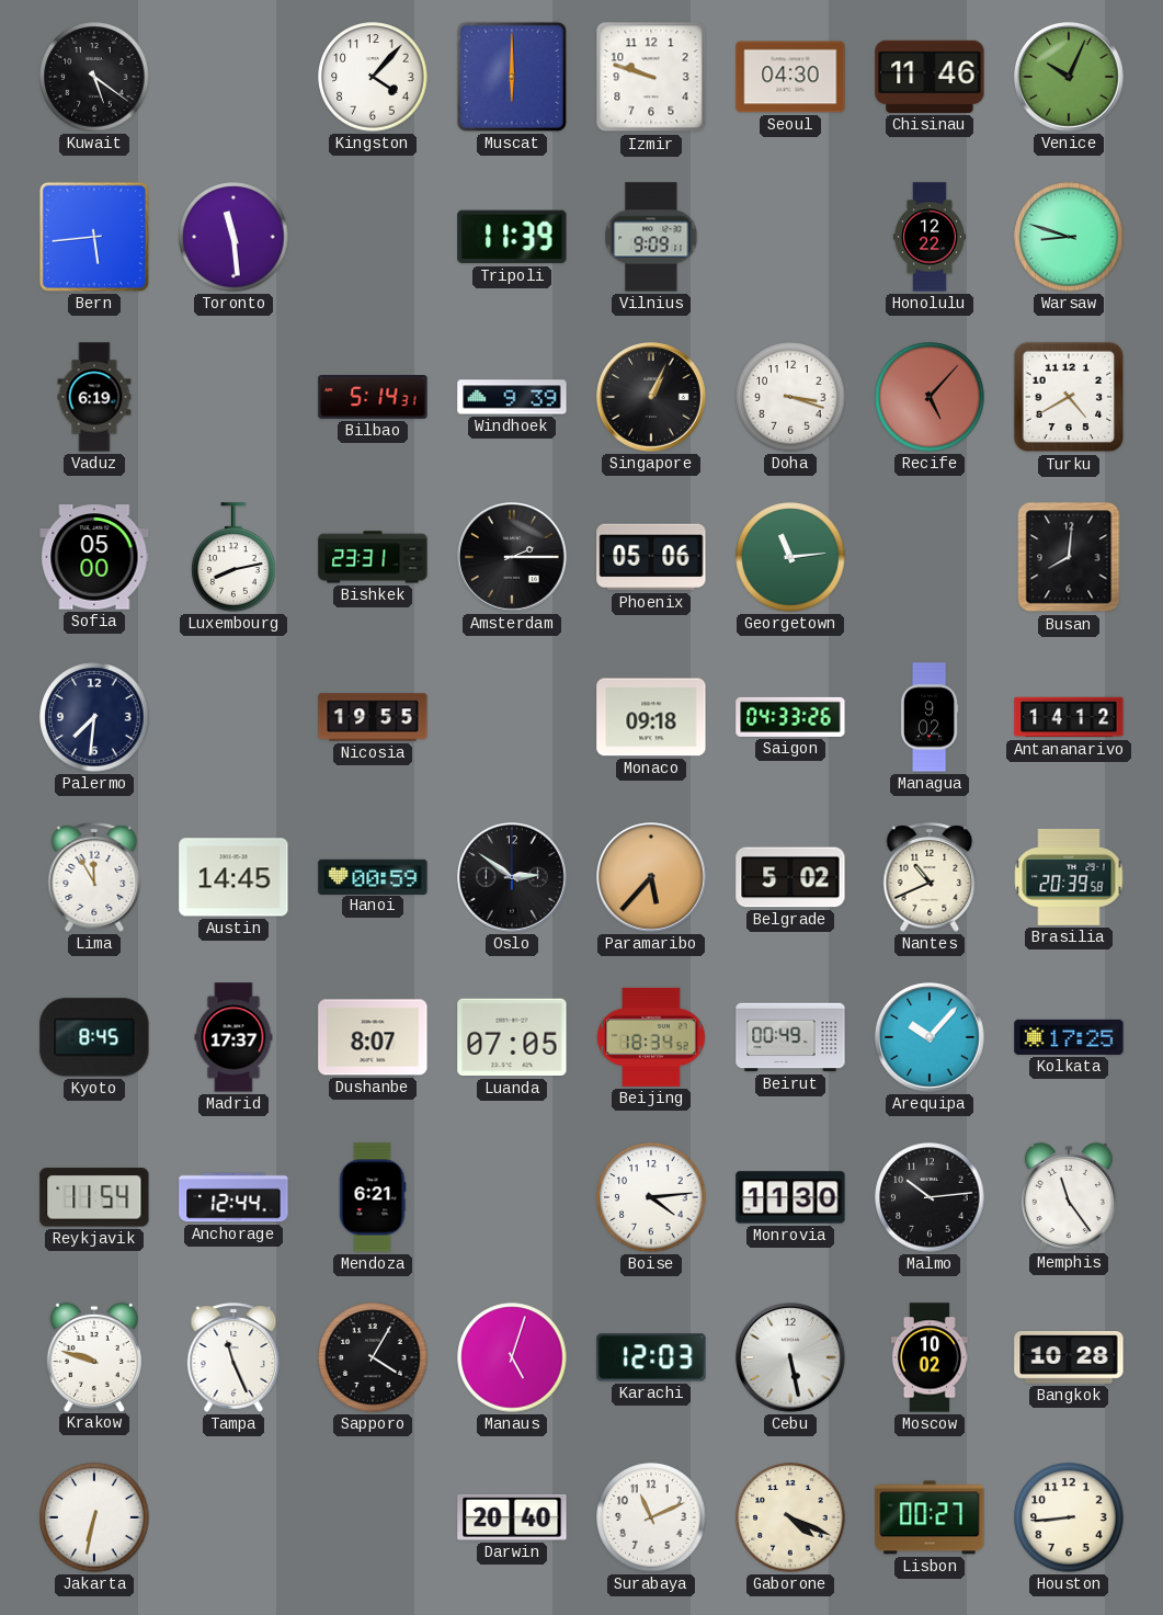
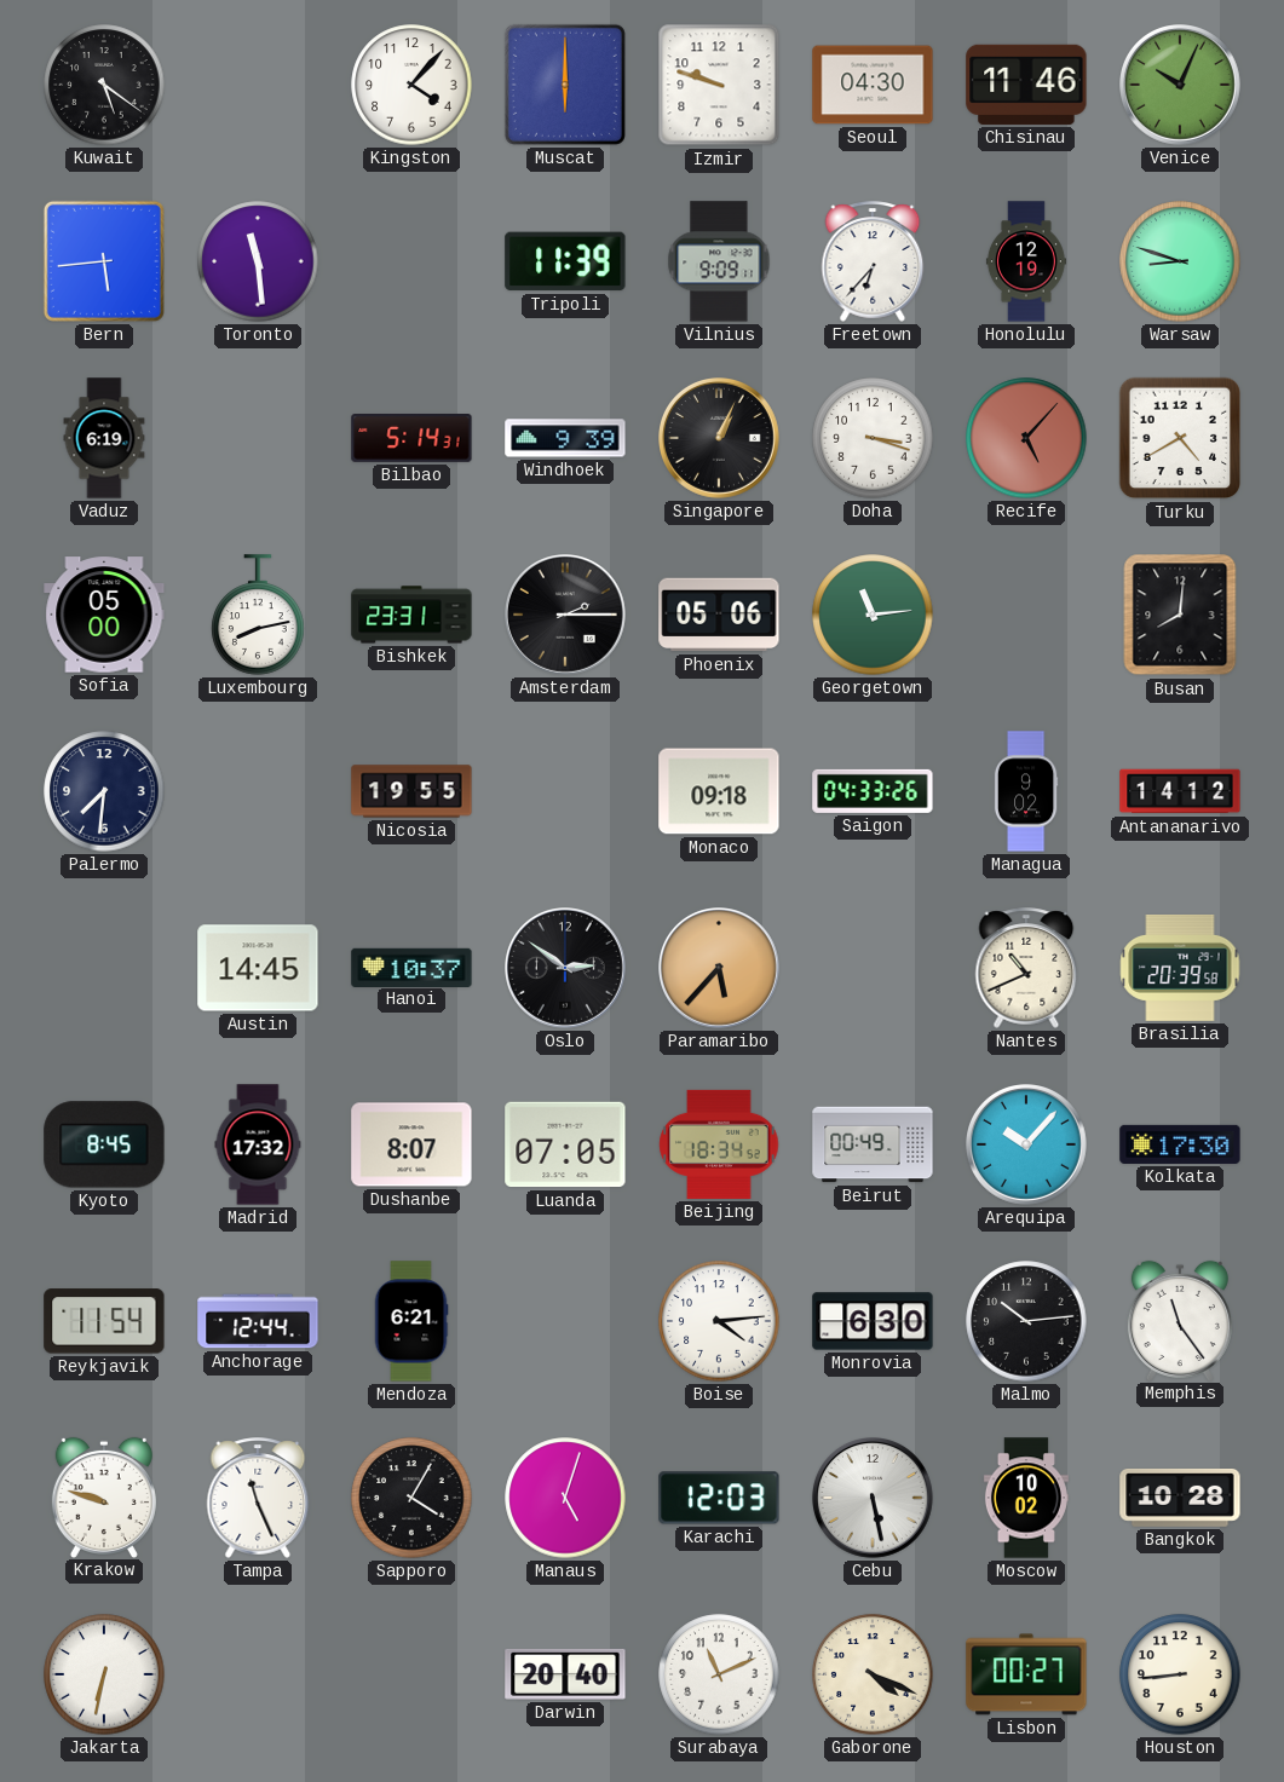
Freetown: none -> 6:37
Honolulu: 12:22 -> 12:19
Lima: 11:55 -> none
Hanoi: 00:59 -> 10:37
Belgrade: 5:02 -> none
Madrid: 17:37 -> 17:32
Kolkata: 17:25 -> 17:30
Monrovia: 11:30 -> 6:30
